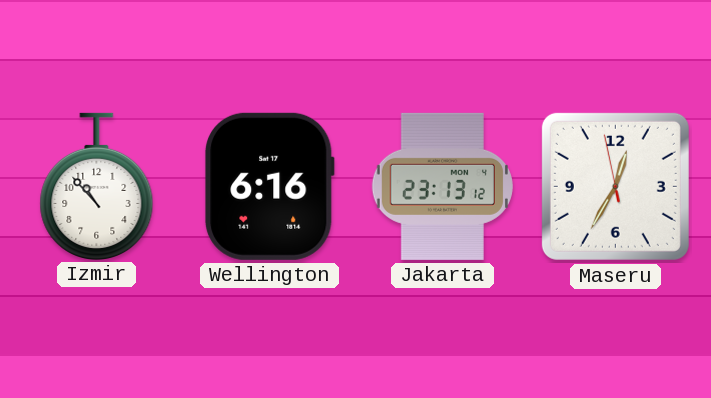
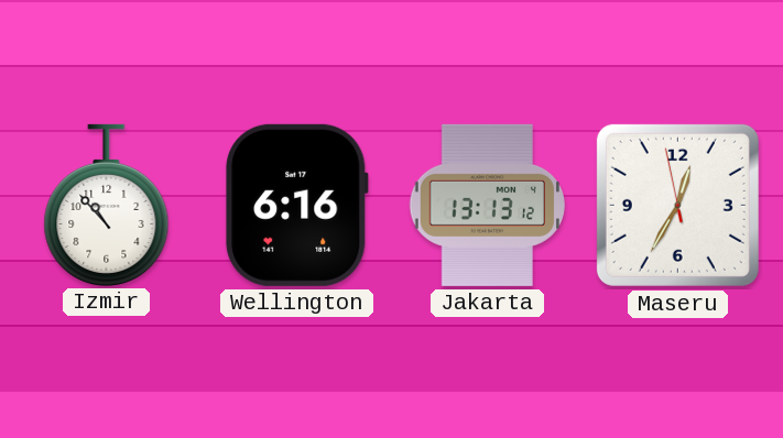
Jakarta: 23:13 -> 13:13
